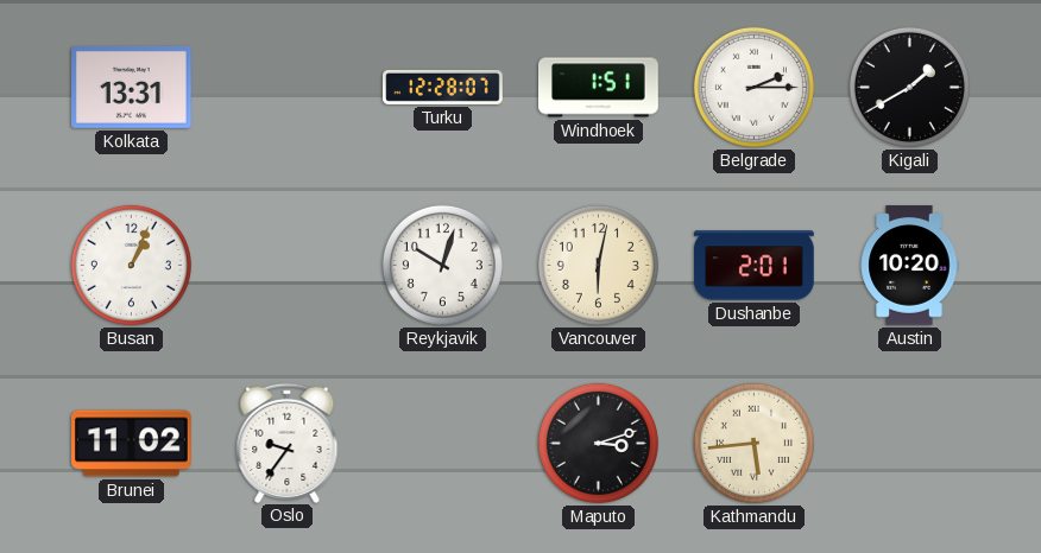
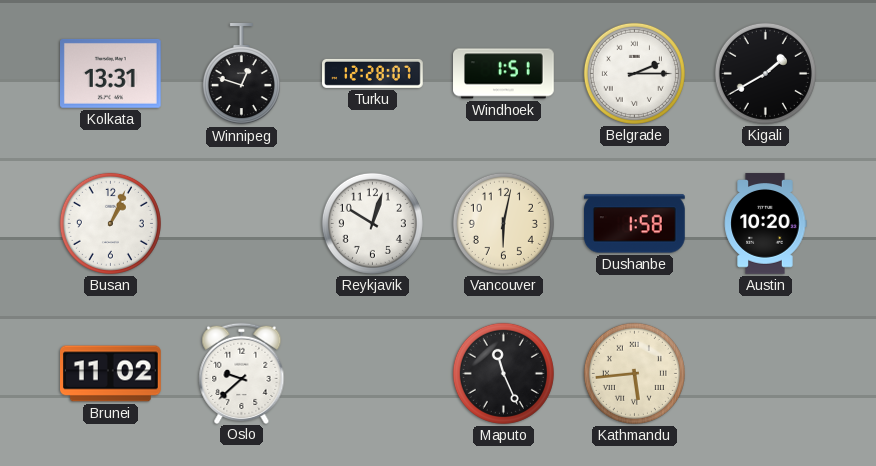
Winnipeg: none -> 12:48
Dushanbe: 2:01 -> 1:58
Oslo: 9:36 -> 9:38
Maputo: 3:12 -> 11:26
